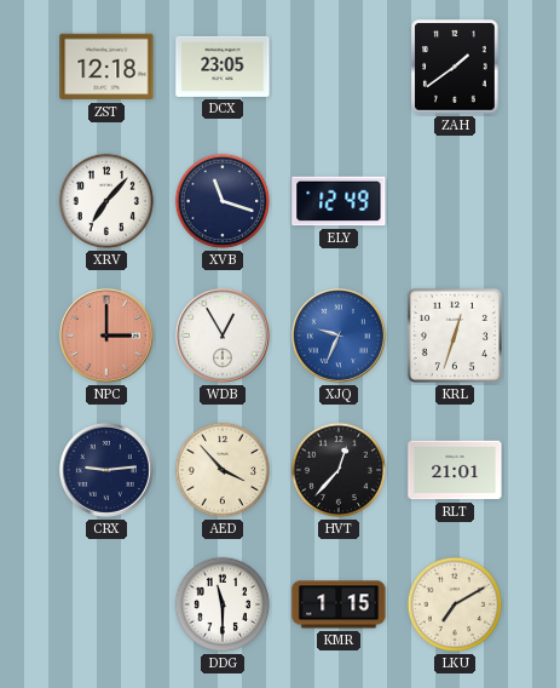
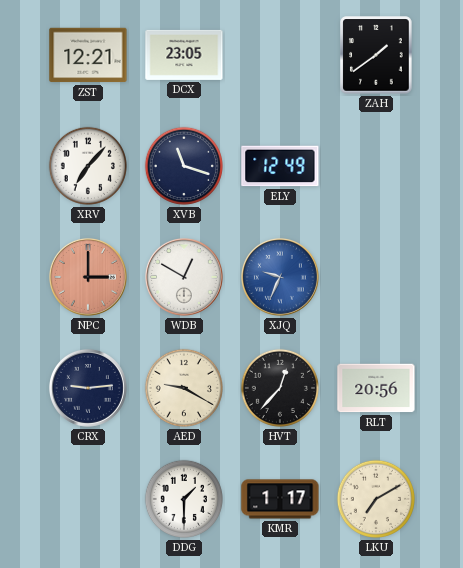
ZST: 12:18 -> 12:21
WDB: 12:55 -> 12:50
KRL: 12:33 -> none
AED: 3:53 -> 9:20
RLT: 21:01 -> 20:56
DDG: 11:30 -> 1:30
KMR: 1:15 -> 1:17
